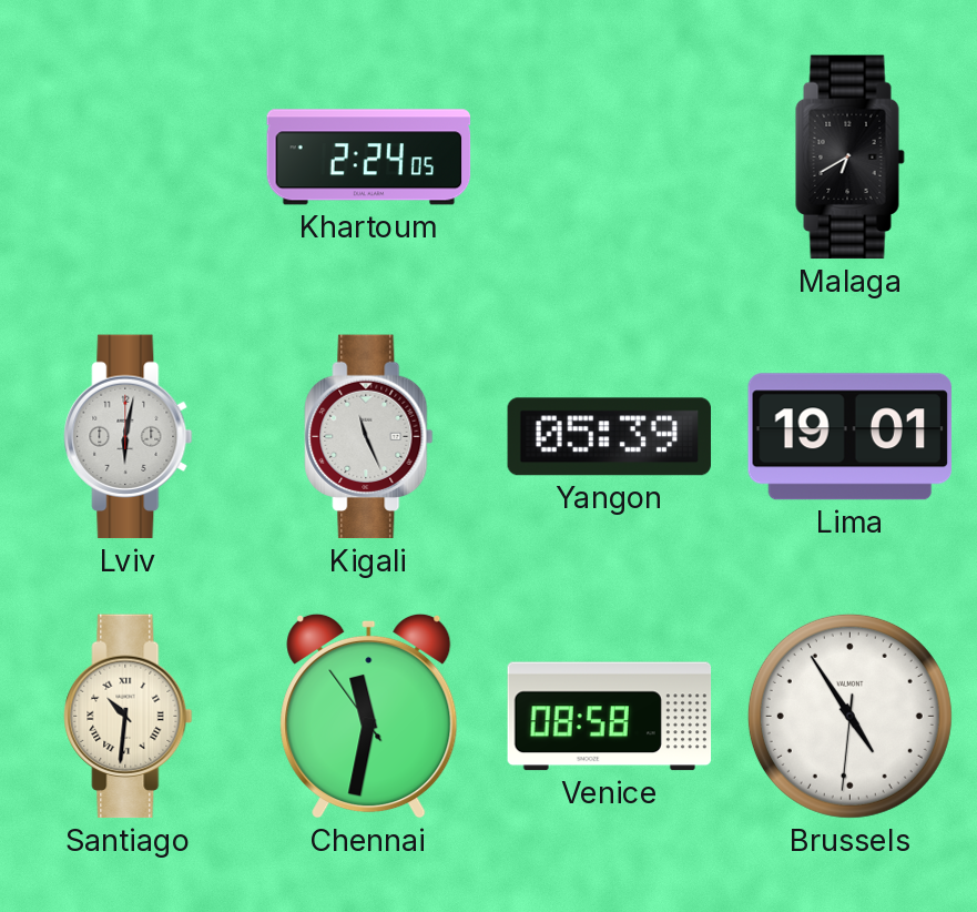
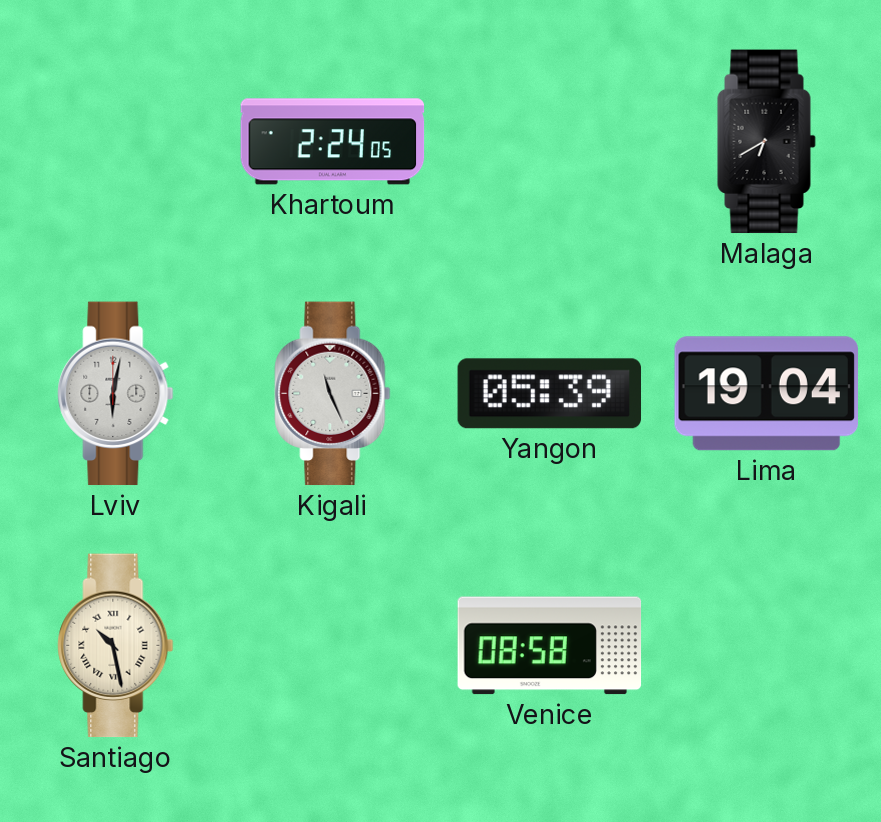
Lima: 19:01 -> 19:04
Santiago: 10:31 -> 10:28
Chennai: 11:31 -> none
Brussels: 4:54 -> none
